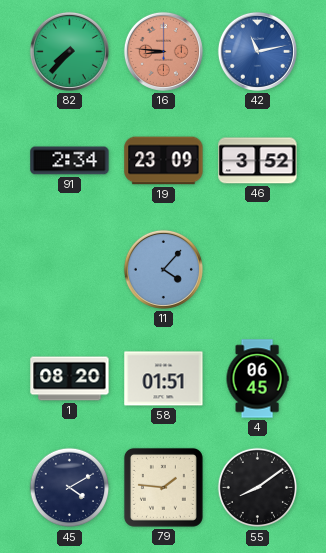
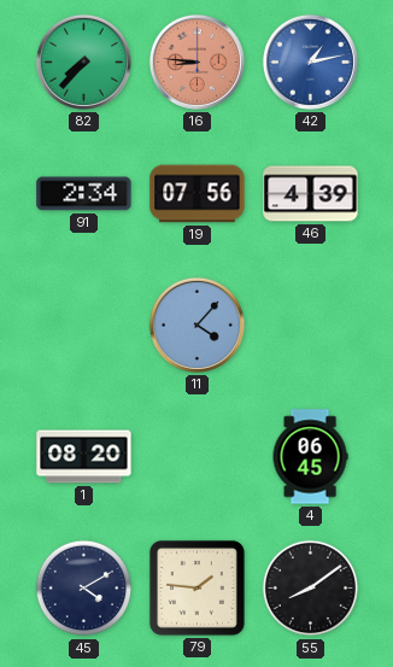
42: 11:13 -> 1:13
19: 23:09 -> 07:56
46: 3:52 -> 4:39
58: 01:51 -> none
